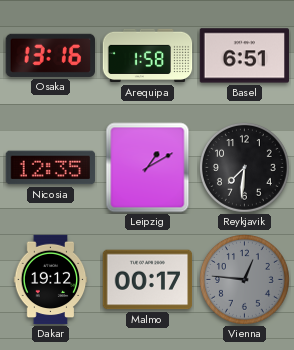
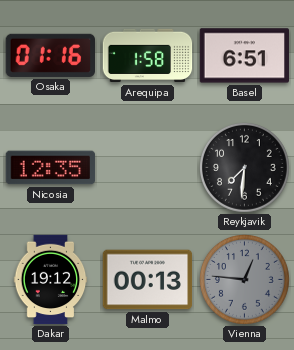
Osaka: 13:16 -> 01:16
Leipzig: 1:10 -> none
Malmo: 00:17 -> 00:13
